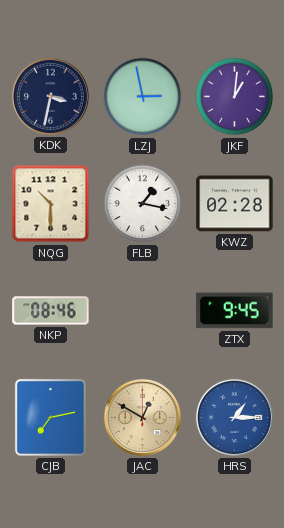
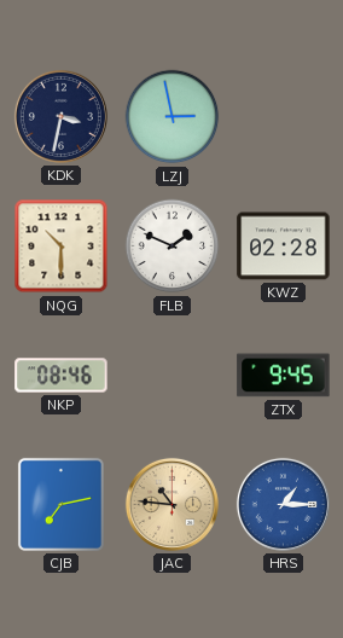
JKF: 1:01 -> none
FLB: 1:17 -> 1:49
JAC: 12:50 -> 10:46
